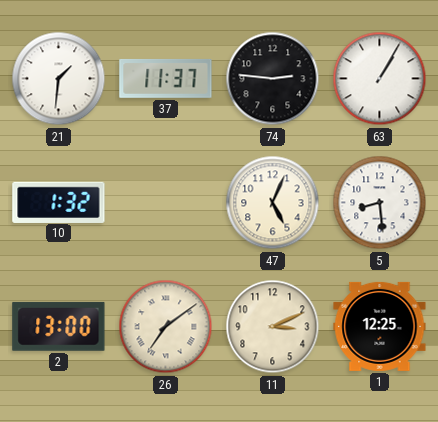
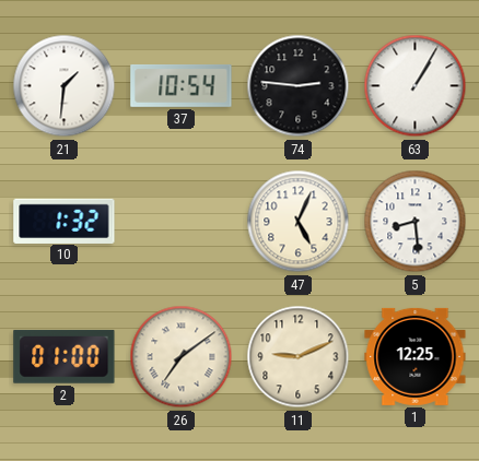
37: 11:37 -> 10:54
2: 13:00 -> 01:00
11: 3:11 -> 9:11
